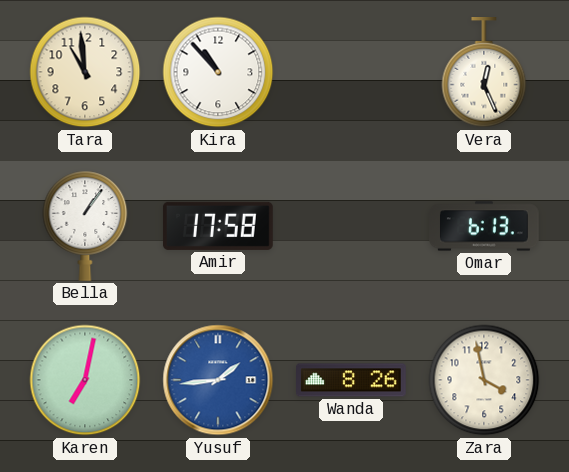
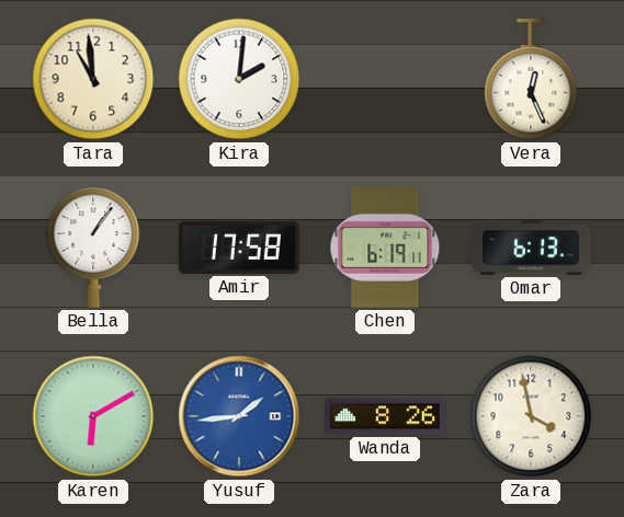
Kira: 10:53 -> 2:01
Chen: none -> 6:19
Karen: 7:02 -> 6:10
